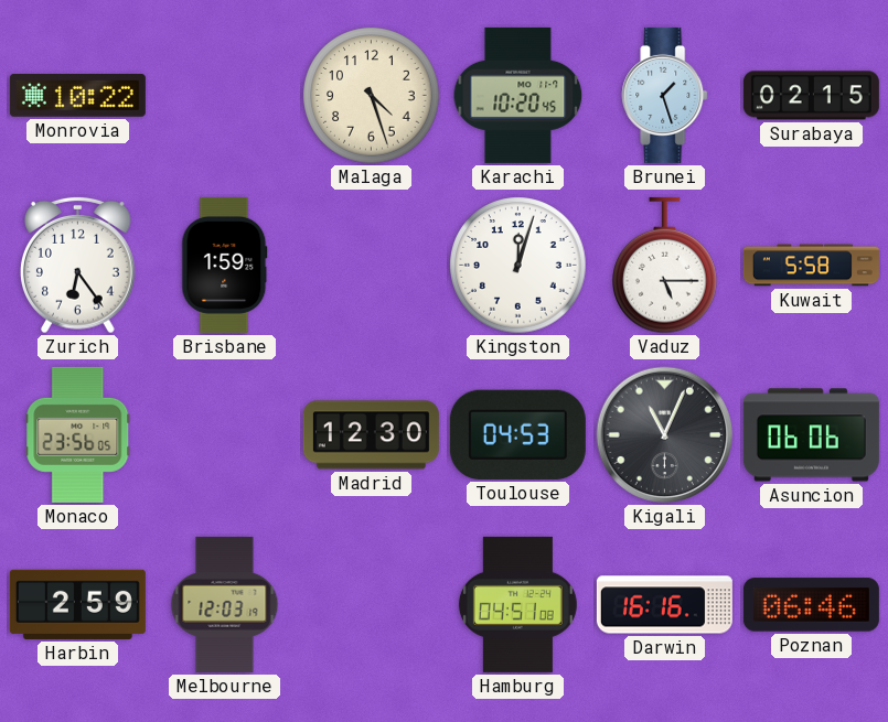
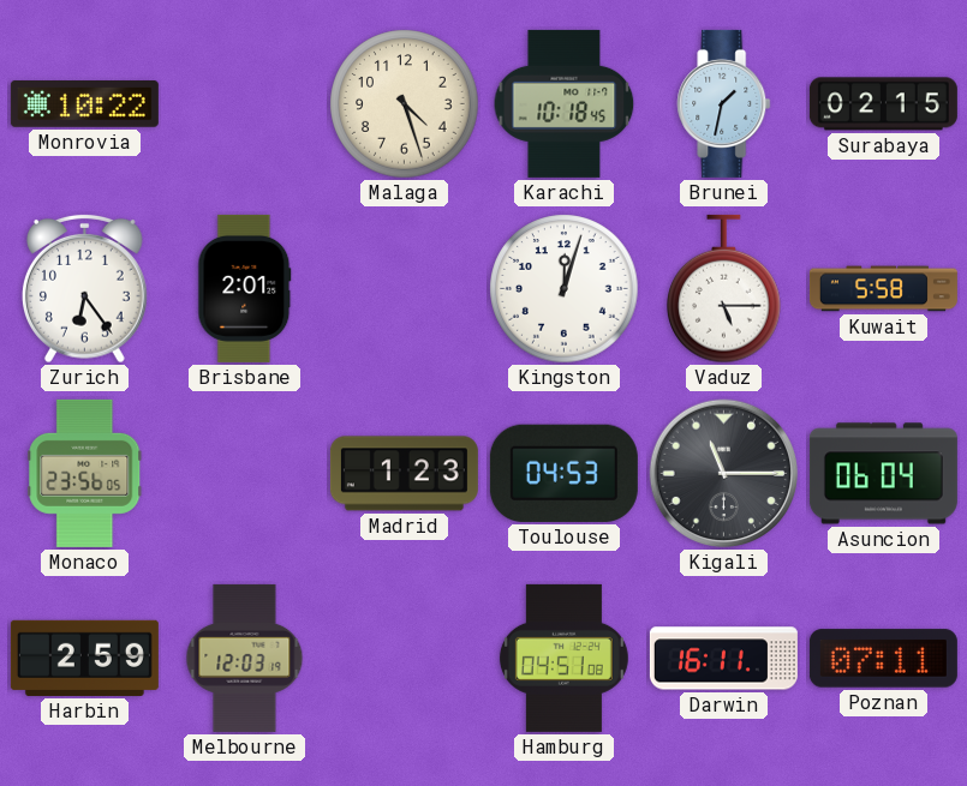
Karachi: 10:20 -> 10:18
Brunei: 1:27 -> 1:32
Brisbane: 1:59 -> 2:01
Madrid: 12:30 -> 1:23
Kigali: 11:04 -> 11:15
Asuncion: 06:06 -> 06:04
Darwin: 16:16 -> 16:11
Poznan: 06:46 -> 07:11
